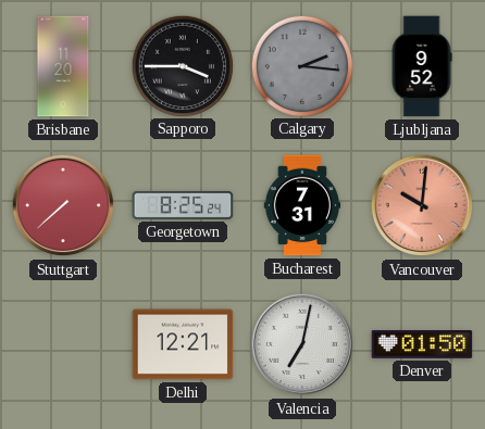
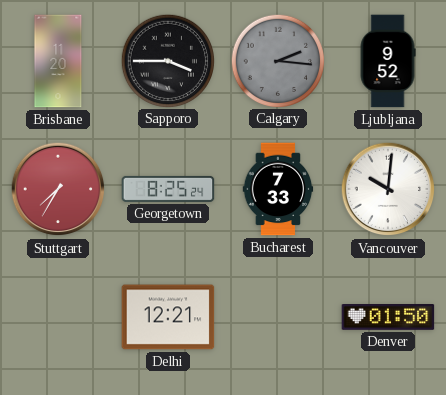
Stuttgart: 7:38 -> 7:35
Bucharest: 7:31 -> 7:33
Vancouver dial: salmon -> white
Valencia: 7:02 -> none
